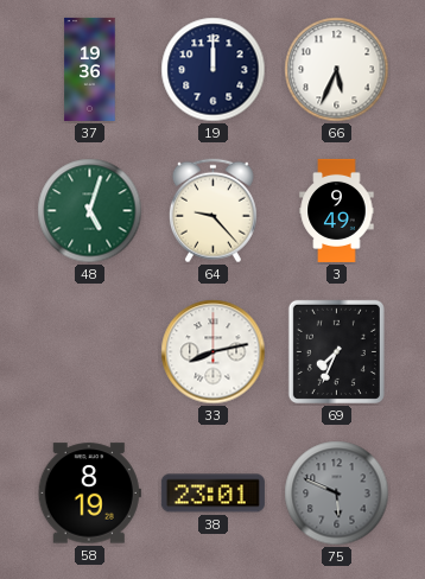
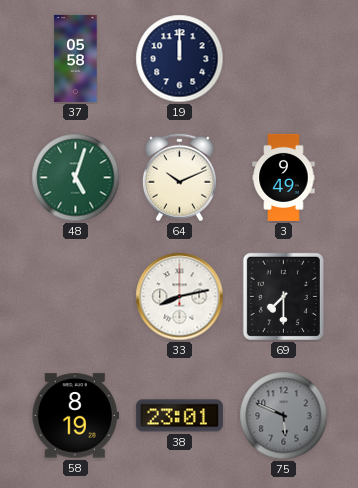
37: 19:36 -> 05:58
66: 5:34 -> none
64: 9:23 -> 10:11
69: 7:34 -> 7:30
